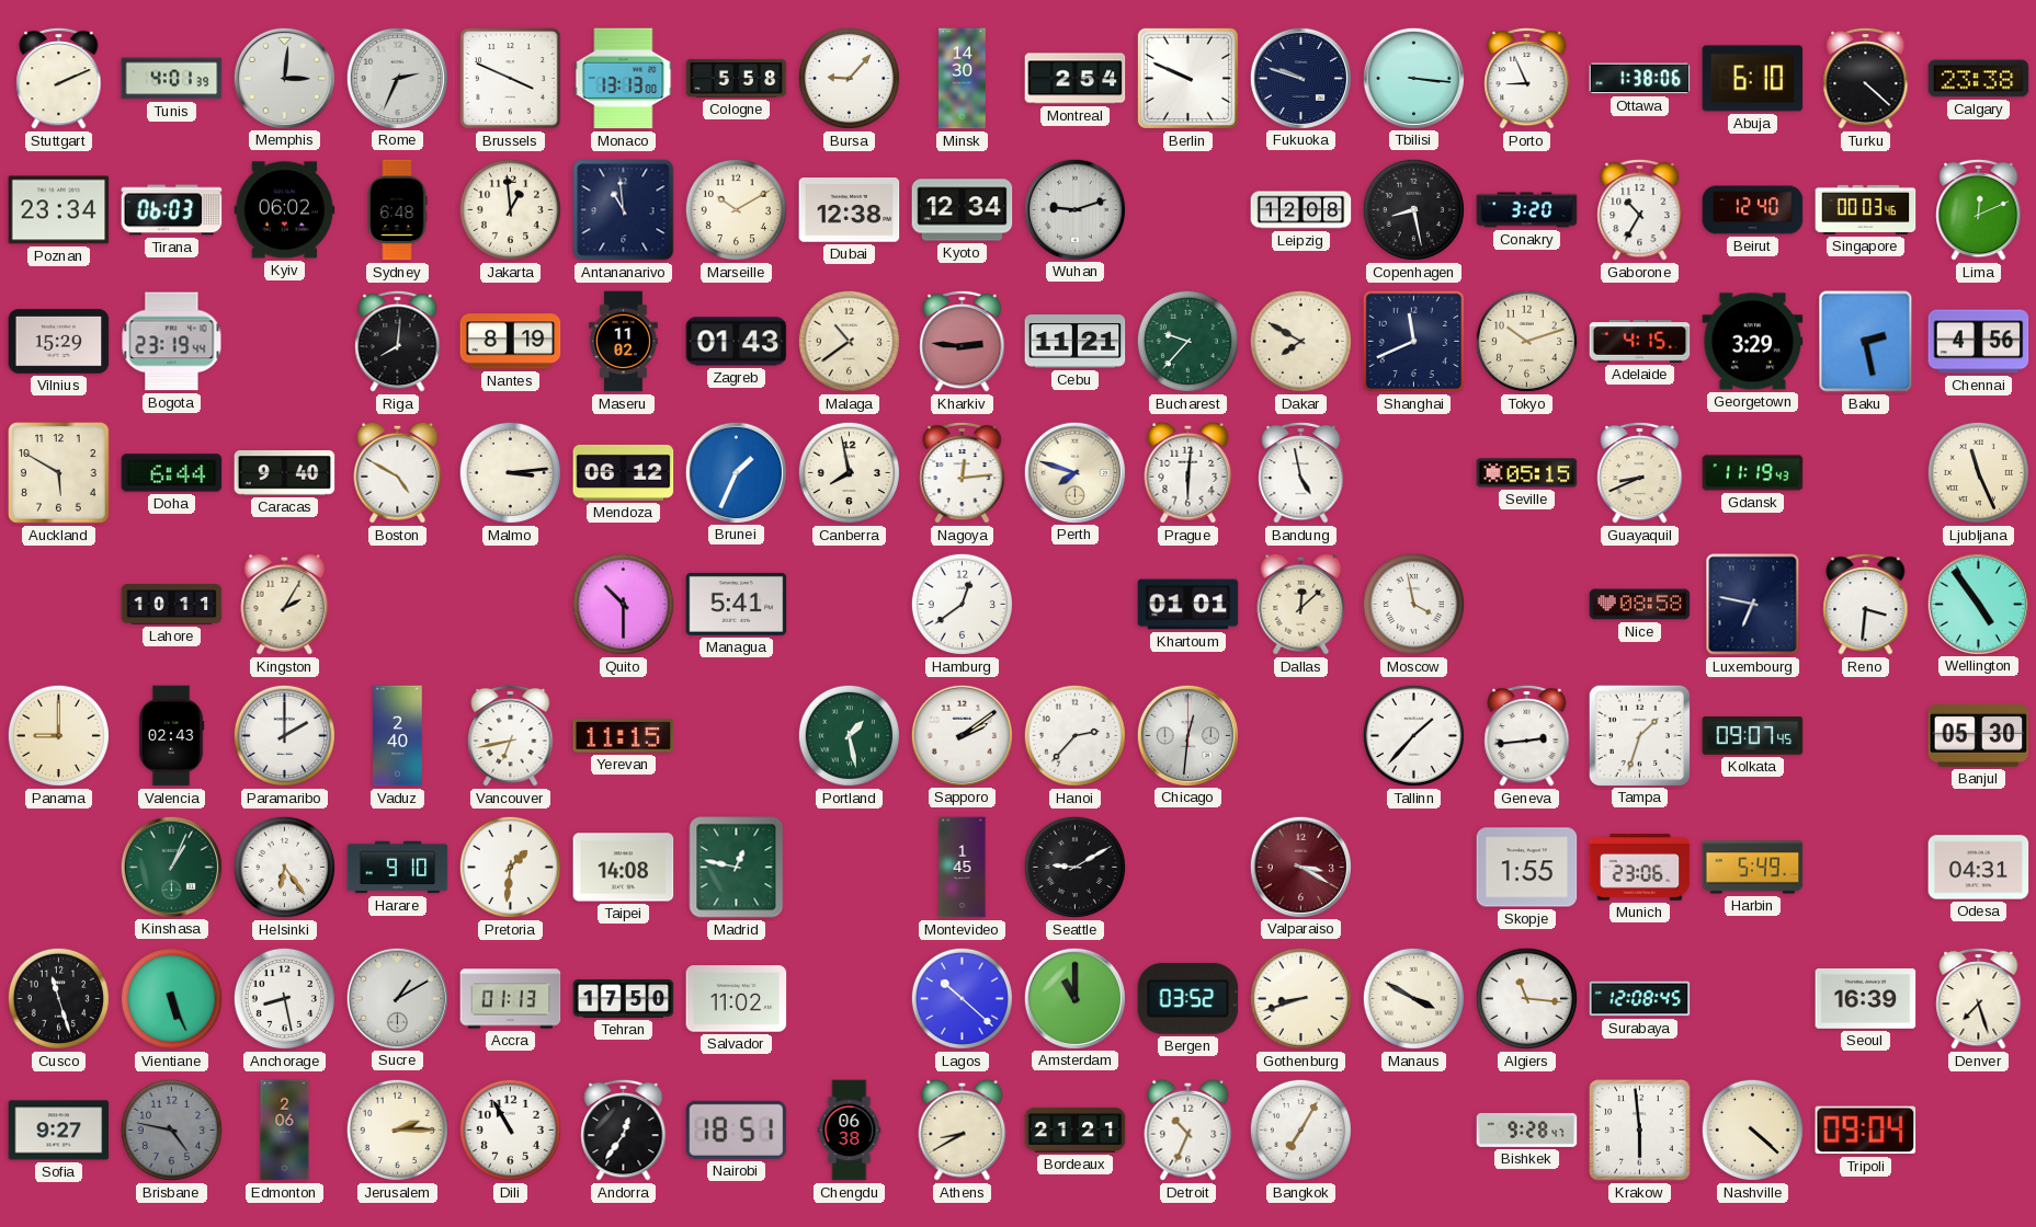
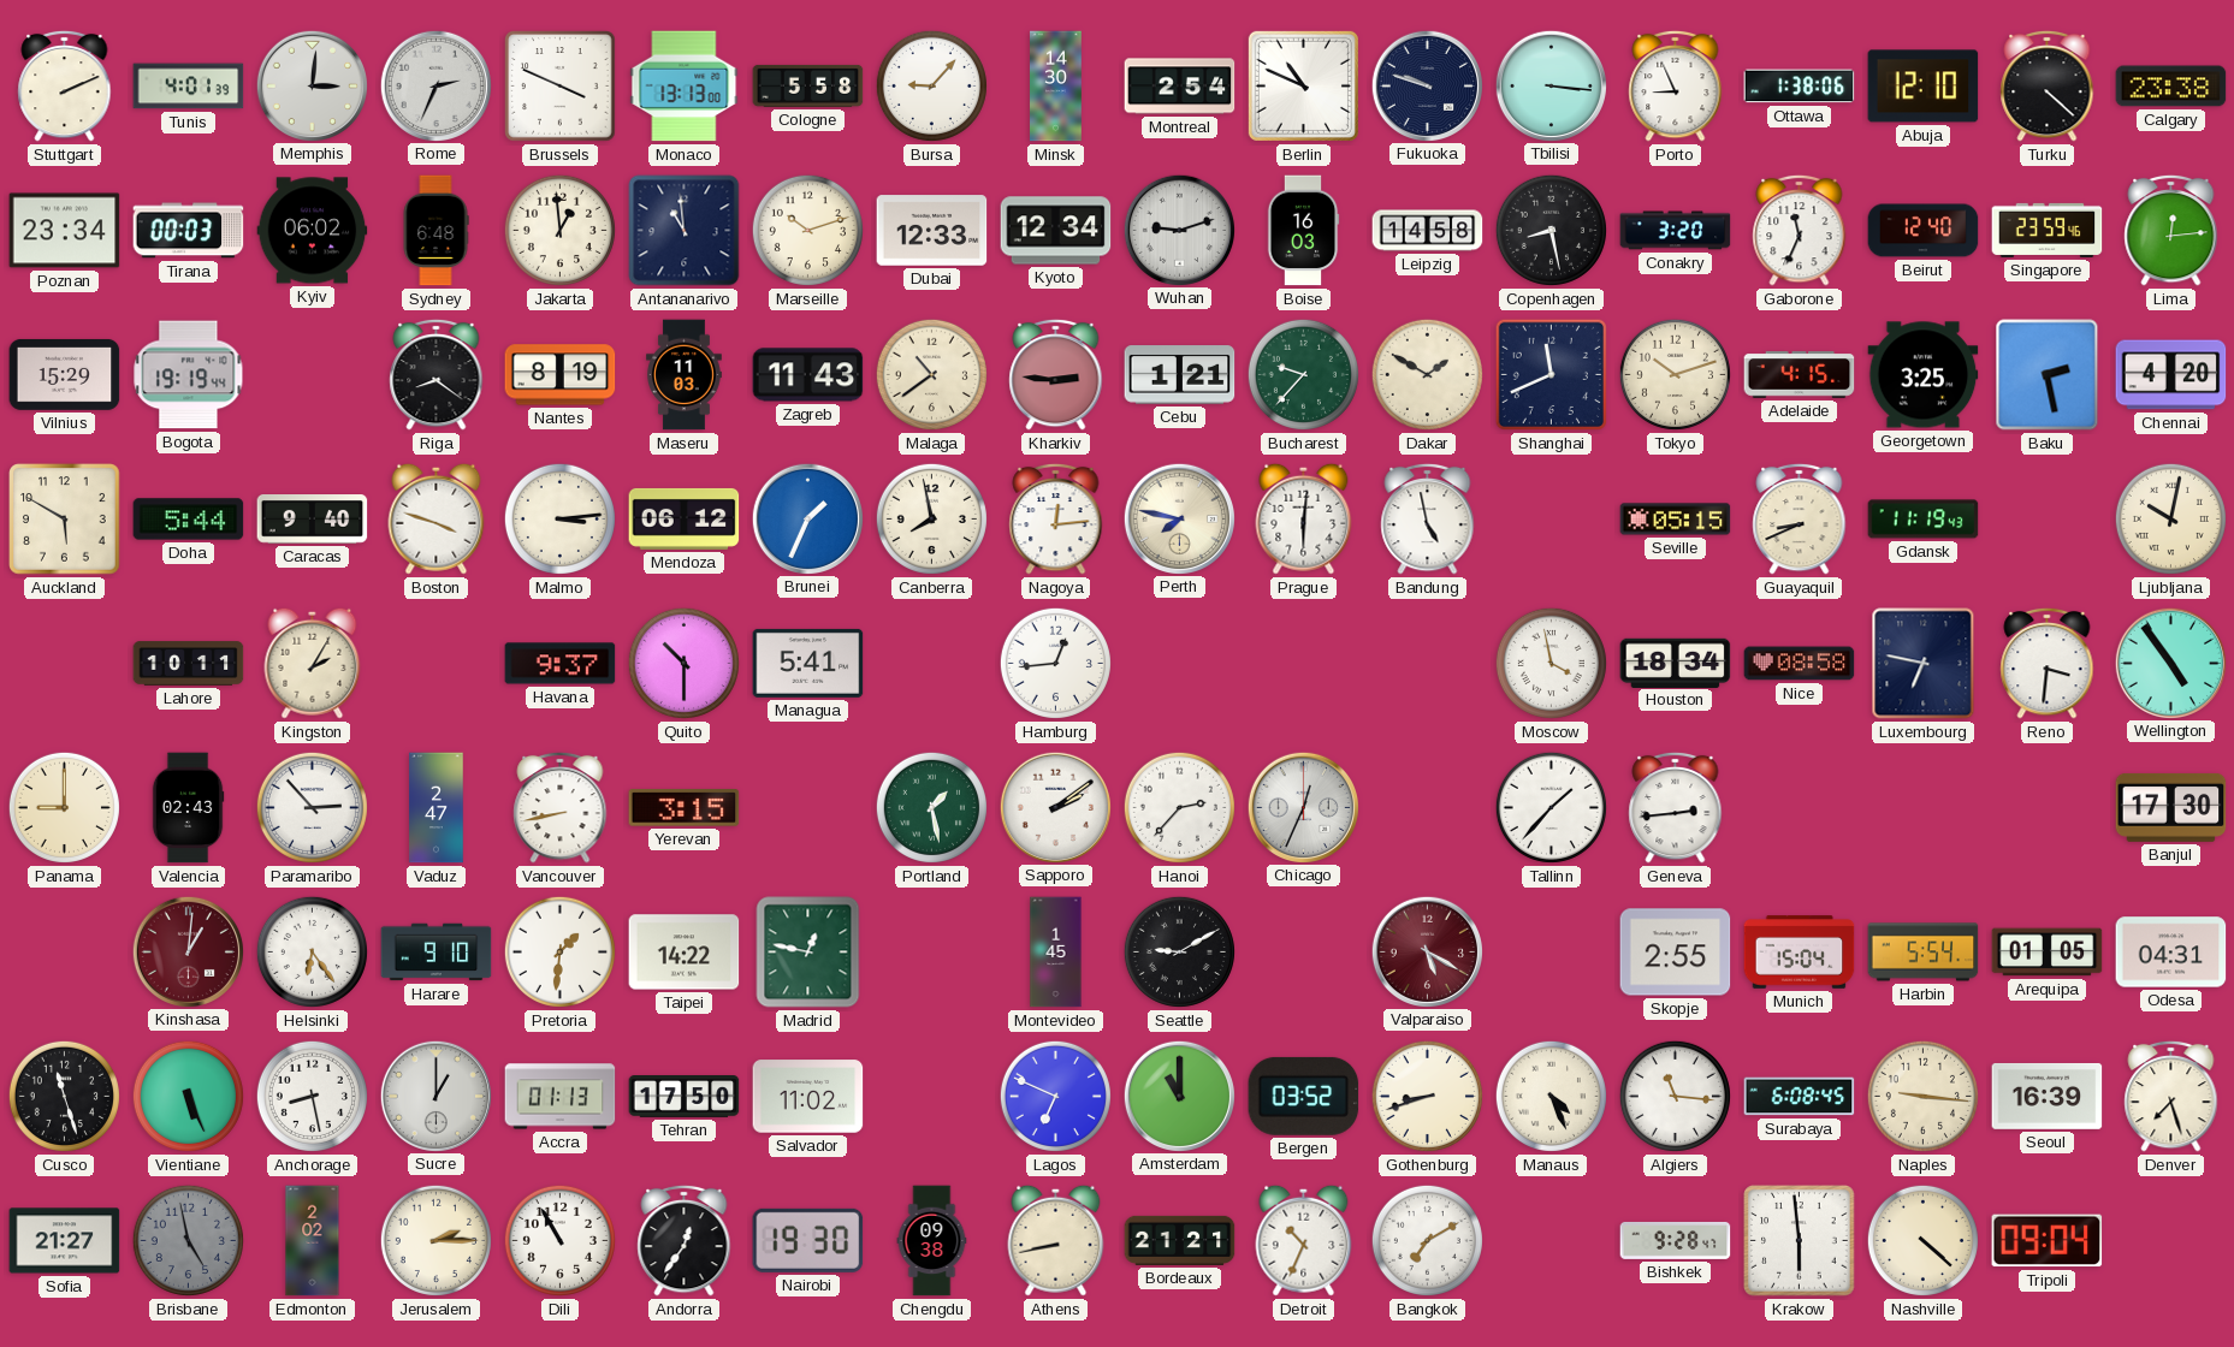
Berlin: 9:49 -> 10:49
Abuja: 6:10 -> 12:10
Tirana: 06:03 -> 00:03
Marseille: 10:10 -> 10:12
Dubai: 12:38 -> 12:33
Boise: none -> 16:03
Leipzig: 12:08 -> 14:58
Gaborone: 10:35 -> 11:34
Singapore: 00:03 -> 23:59
Lima: 12:11 -> 12:14
Bogota: 23:19 -> 19:19
Riga: 8:01 -> 8:21
Maseru: 11:02 -> 11:03
Zagreb: 01:43 -> 11:43
Cebu: 11:21 -> 1:21
Dakar: 7:50 -> 1:50
Georgetown: 3:29 -> 3:25
Chennai: 4:56 -> 4:20
Doha: 6:44 -> 5:44
Boston: 4:50 -> 3:48
Perth: 7:48 -> 7:47
Ljubljana: 11:26 -> 10:02
Havana: none -> 9:37
Hamburg: 12:39 -> 12:44
Khartoum: 01:01 -> none
Dallas: 12:08 -> none
Houston: none -> 18:34
Paramaribo: 2:00 -> 2:53
Vaduz: 2:40 -> 2:47
Vancouver: 6:43 -> 8:43
Yerevan: 11:15 -> 3:15
Chicago: 12:31 -> 12:34
Tampa: 1:33 -> none
Kolkata: 09:07 -> none
Banjul: 05:30 -> 17:30
Kinshasa: 1:04 -> 1:01
Kinshasa dial: green -> burgundy
Taipei: 14:08 -> 14:22
Valparaiso: 3:20 -> 5:20
Skopje: 1:55 -> 2:55
Munich: 23:06 -> 15:04
Harbin: 5:49 -> 5:54
Arequipa: none -> 01:05
Sucre: 1:10 -> 1:00
Lagos: 10:22 -> 6:49
Manaus: 3:50 -> 4:26
Surabaya: 12:08 -> 6:08
Naples: none -> 9:16
Sofia: 9:27 -> 21:27
Brisbane: 4:47 -> 4:58
Edmonton: 2:06 -> 2:02
Nairobi: 18:51 -> 19:30
Chengdu: 06:38 -> 09:38
Athens: 8:40 -> 8:43
Bangkok: 7:05 -> 7:10
